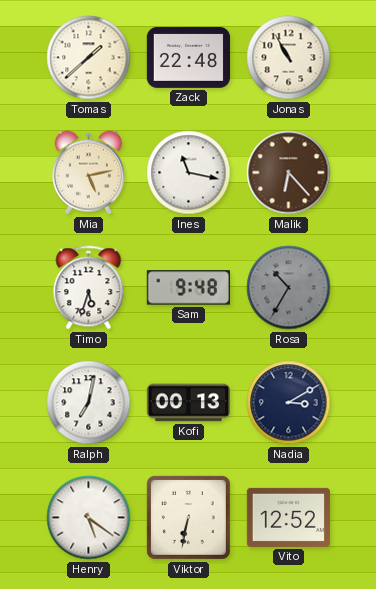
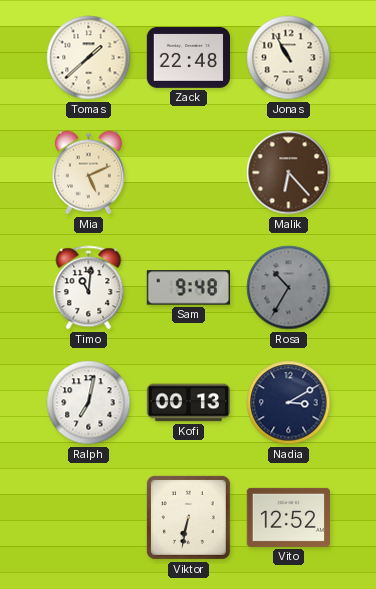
Mia: 5:13 -> 5:11
Ines: 11:17 -> none
Timo: 5:33 -> 11:01
Henry: 5:21 -> none
